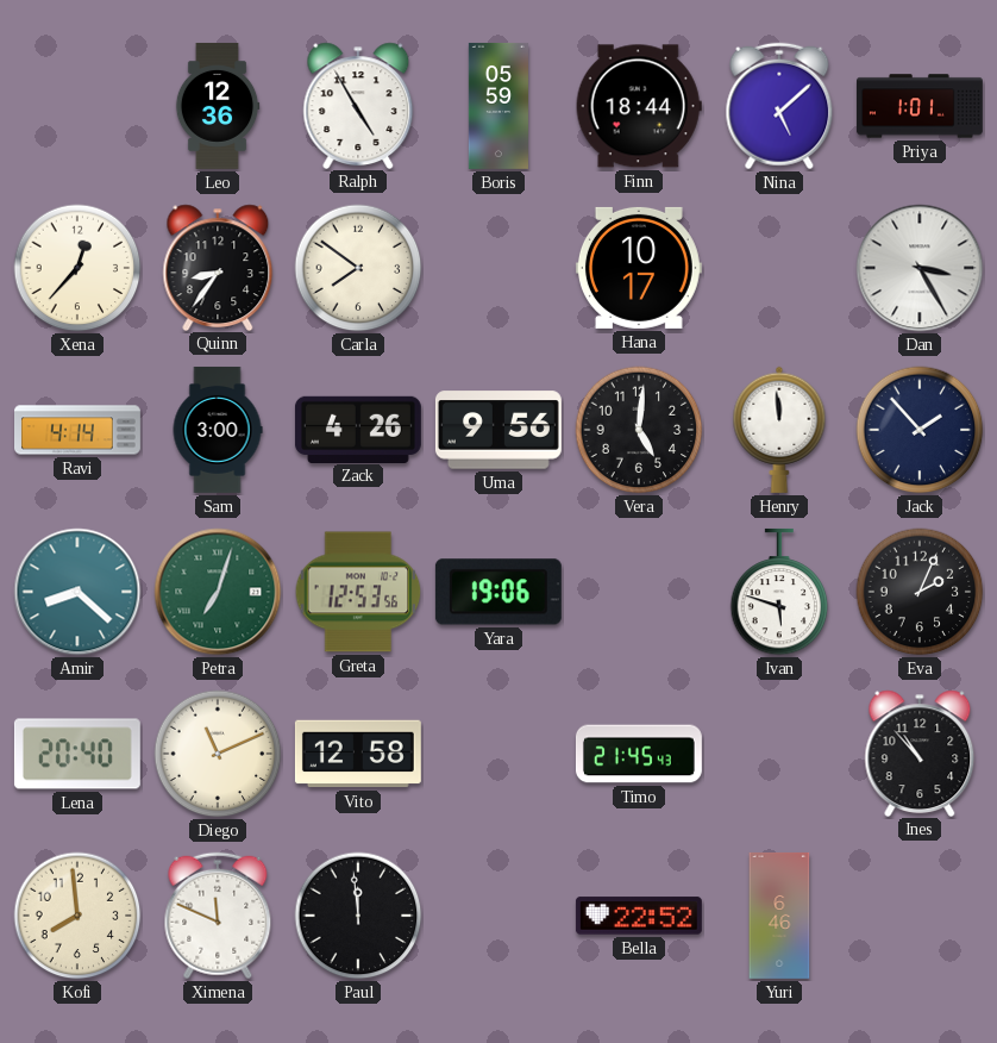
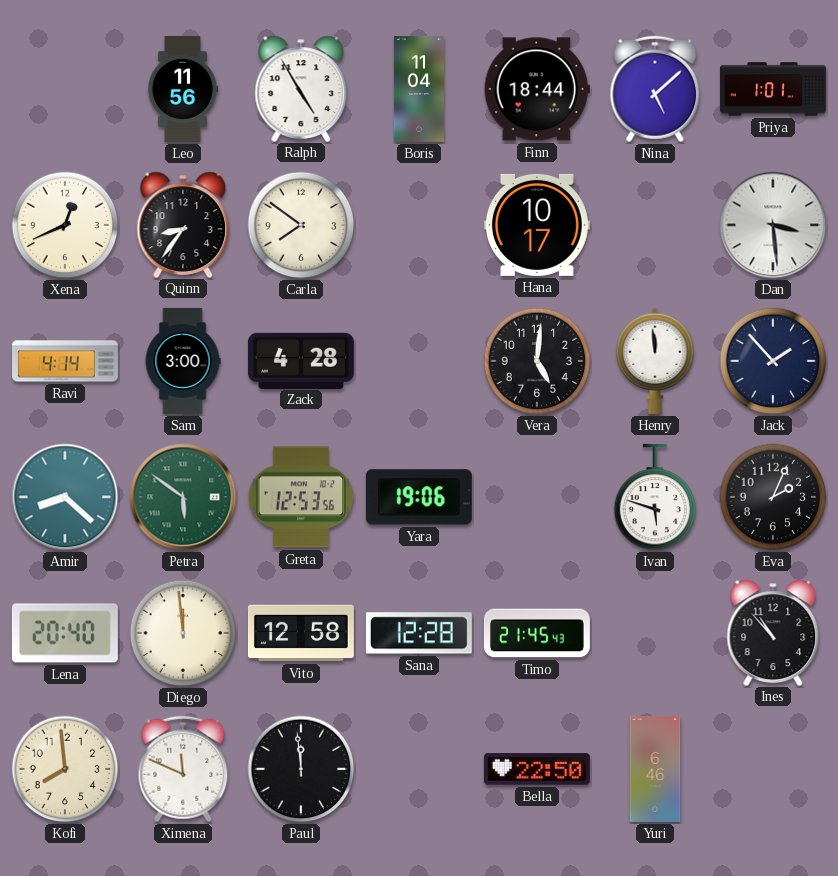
Leo: 12:36 -> 11:56
Boris: 05:59 -> 11:04
Xena: 12:37 -> 12:41
Dan: 3:25 -> 3:29
Zack: 4:26 -> 4:28
Uma: 9:56 -> none
Petra: 7:03 -> 5:51
Diego: 11:11 -> 11:59
Sana: none -> 12:28
Bella: 22:52 -> 22:50
